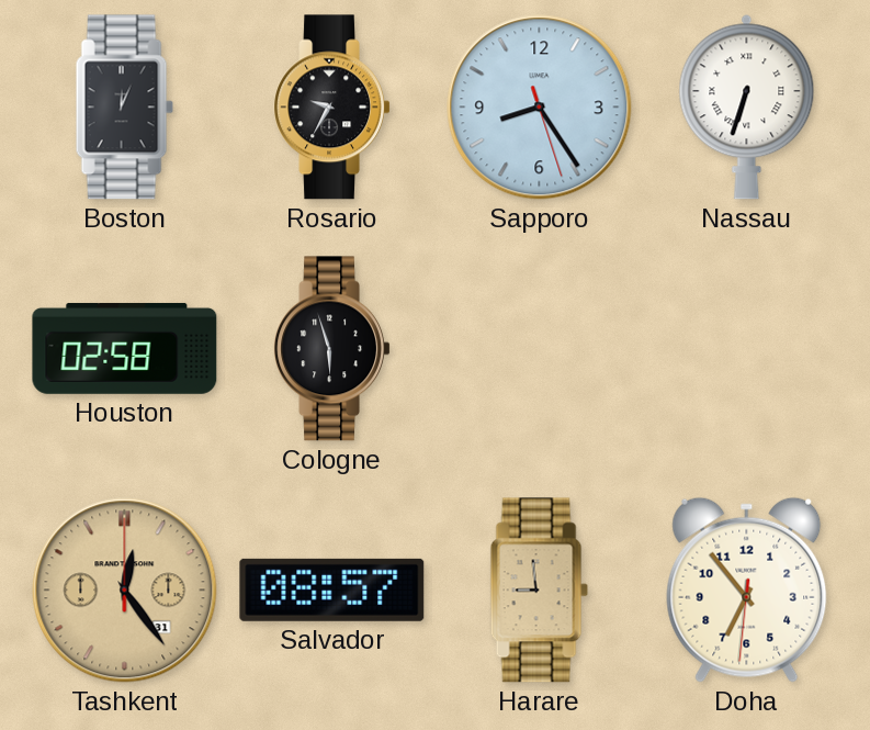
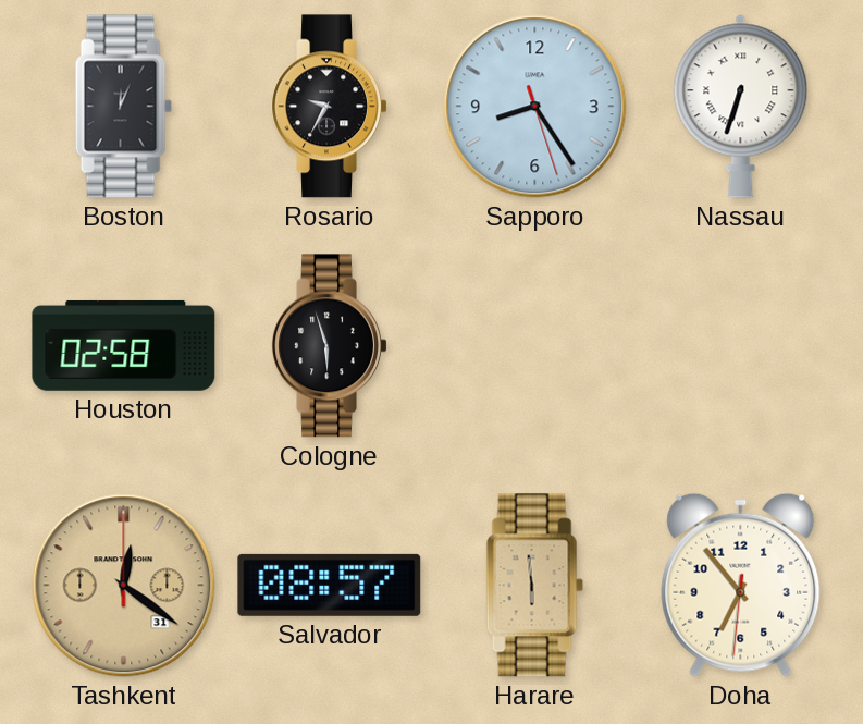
Tashkent: 12:24 -> 12:21
Harare: 8:59 -> 5:59
